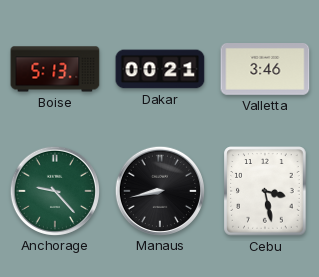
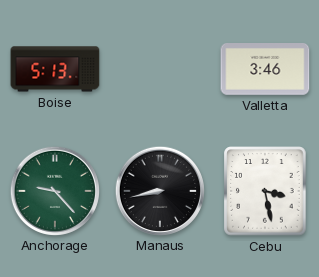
Dakar: 00:21 -> none
